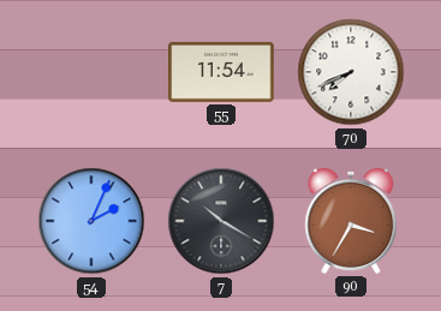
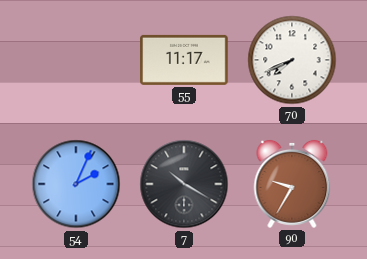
55: 11:54 -> 11:17
90: 3:35 -> 9:35
